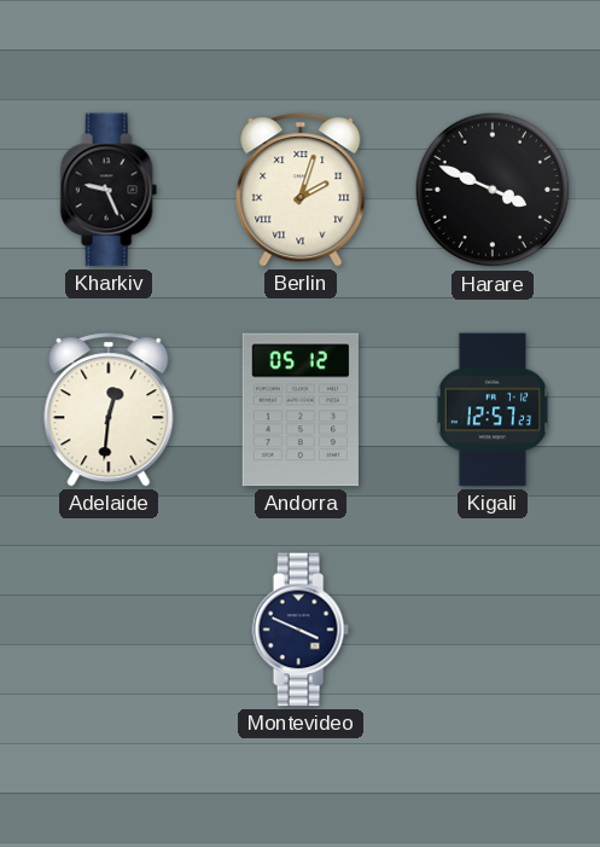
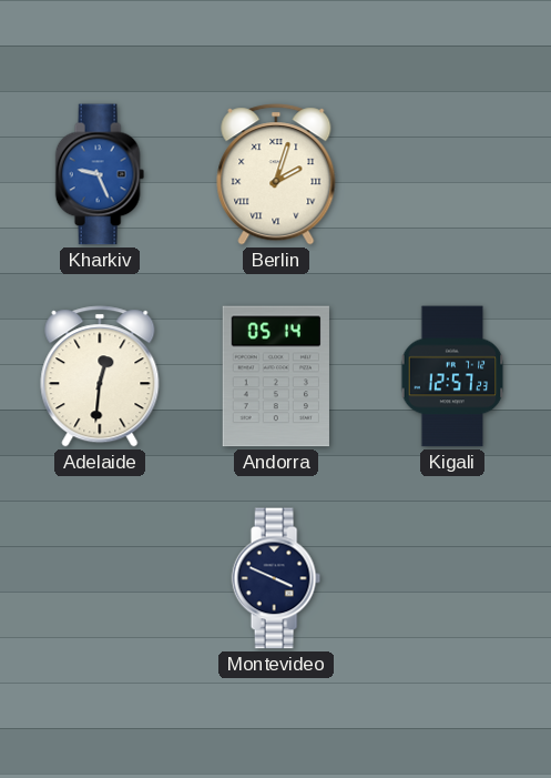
Kharkiv dial: black -> blue
Harare: 3:49 -> none
Andorra: 05:12 -> 05:14
